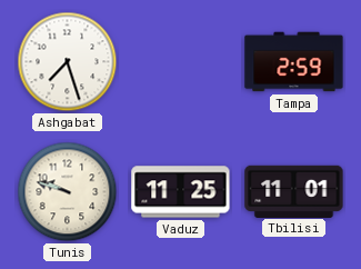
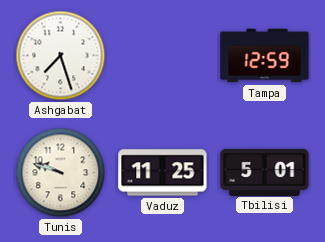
Tampa: 2:59 -> 12:59
Tbilisi: 11:01 -> 5:01
